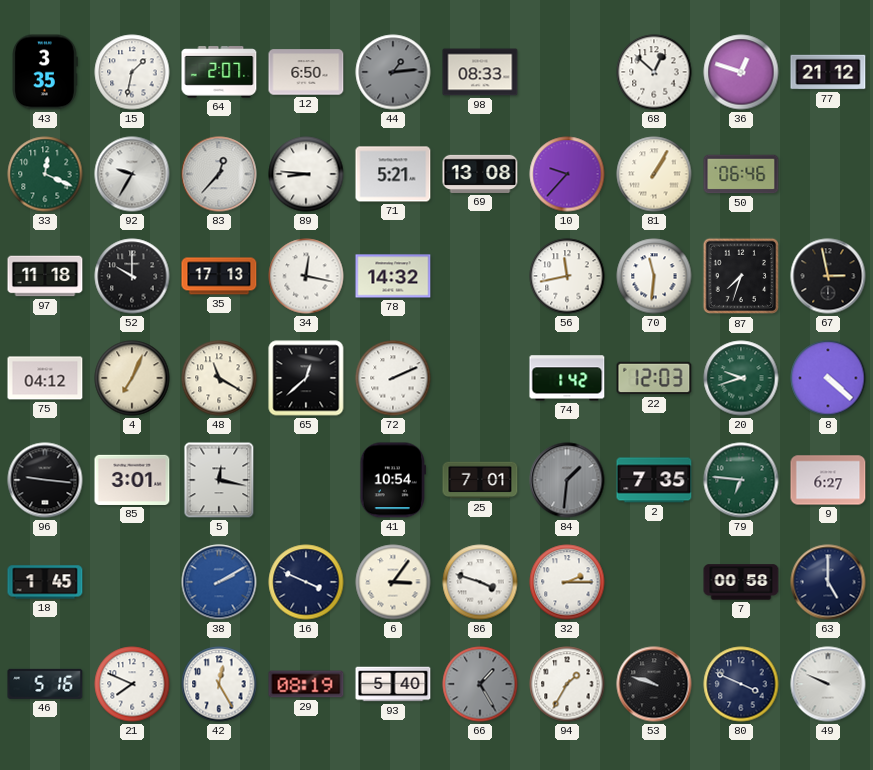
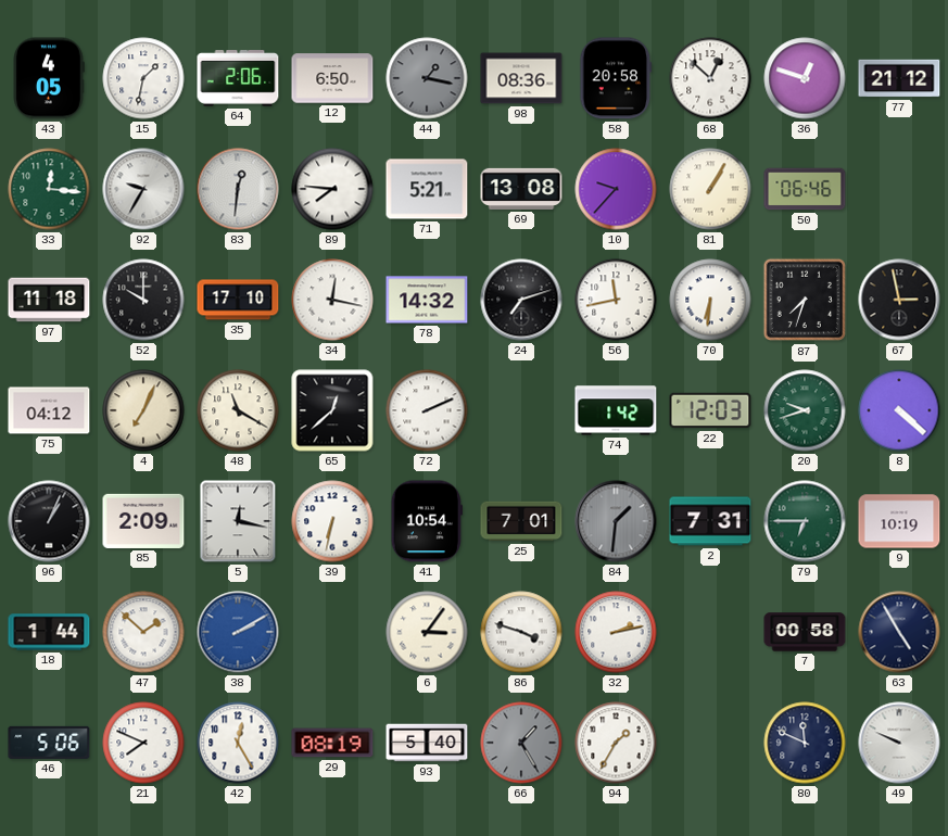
43: 3:35 -> 4:05
64: 2:07 -> 2:06
44: 1:14 -> 1:17
98: 08:33 -> 08:36
58: none -> 20:58
33: 12:19 -> 12:16
83: 12:37 -> 12:31
89: 8:46 -> 7:46
35: 17:13 -> 17:10
24: none -> 7:12
70: 11:31 -> 6:31
96: 9:16 -> 1:04
85: 3:01 -> 2:09
39: none -> 6:32
2: 7:35 -> 7:31
79: 6:46 -> 6:45
9: 6:27 -> 10:19
18: 1:45 -> 1:44
47: none -> 1:52
16: 3:49 -> none
32: 2:15 -> 2:13
63: 5:00 -> 4:55
46: 5:16 -> 5:06
53: 9:48 -> none
80: 3:49 -> 11:49
